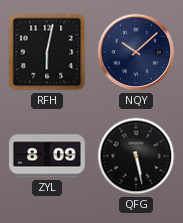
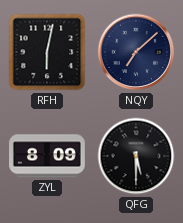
NQY: 10:08 -> 7:08
QFG: 5:28 -> 5:30
